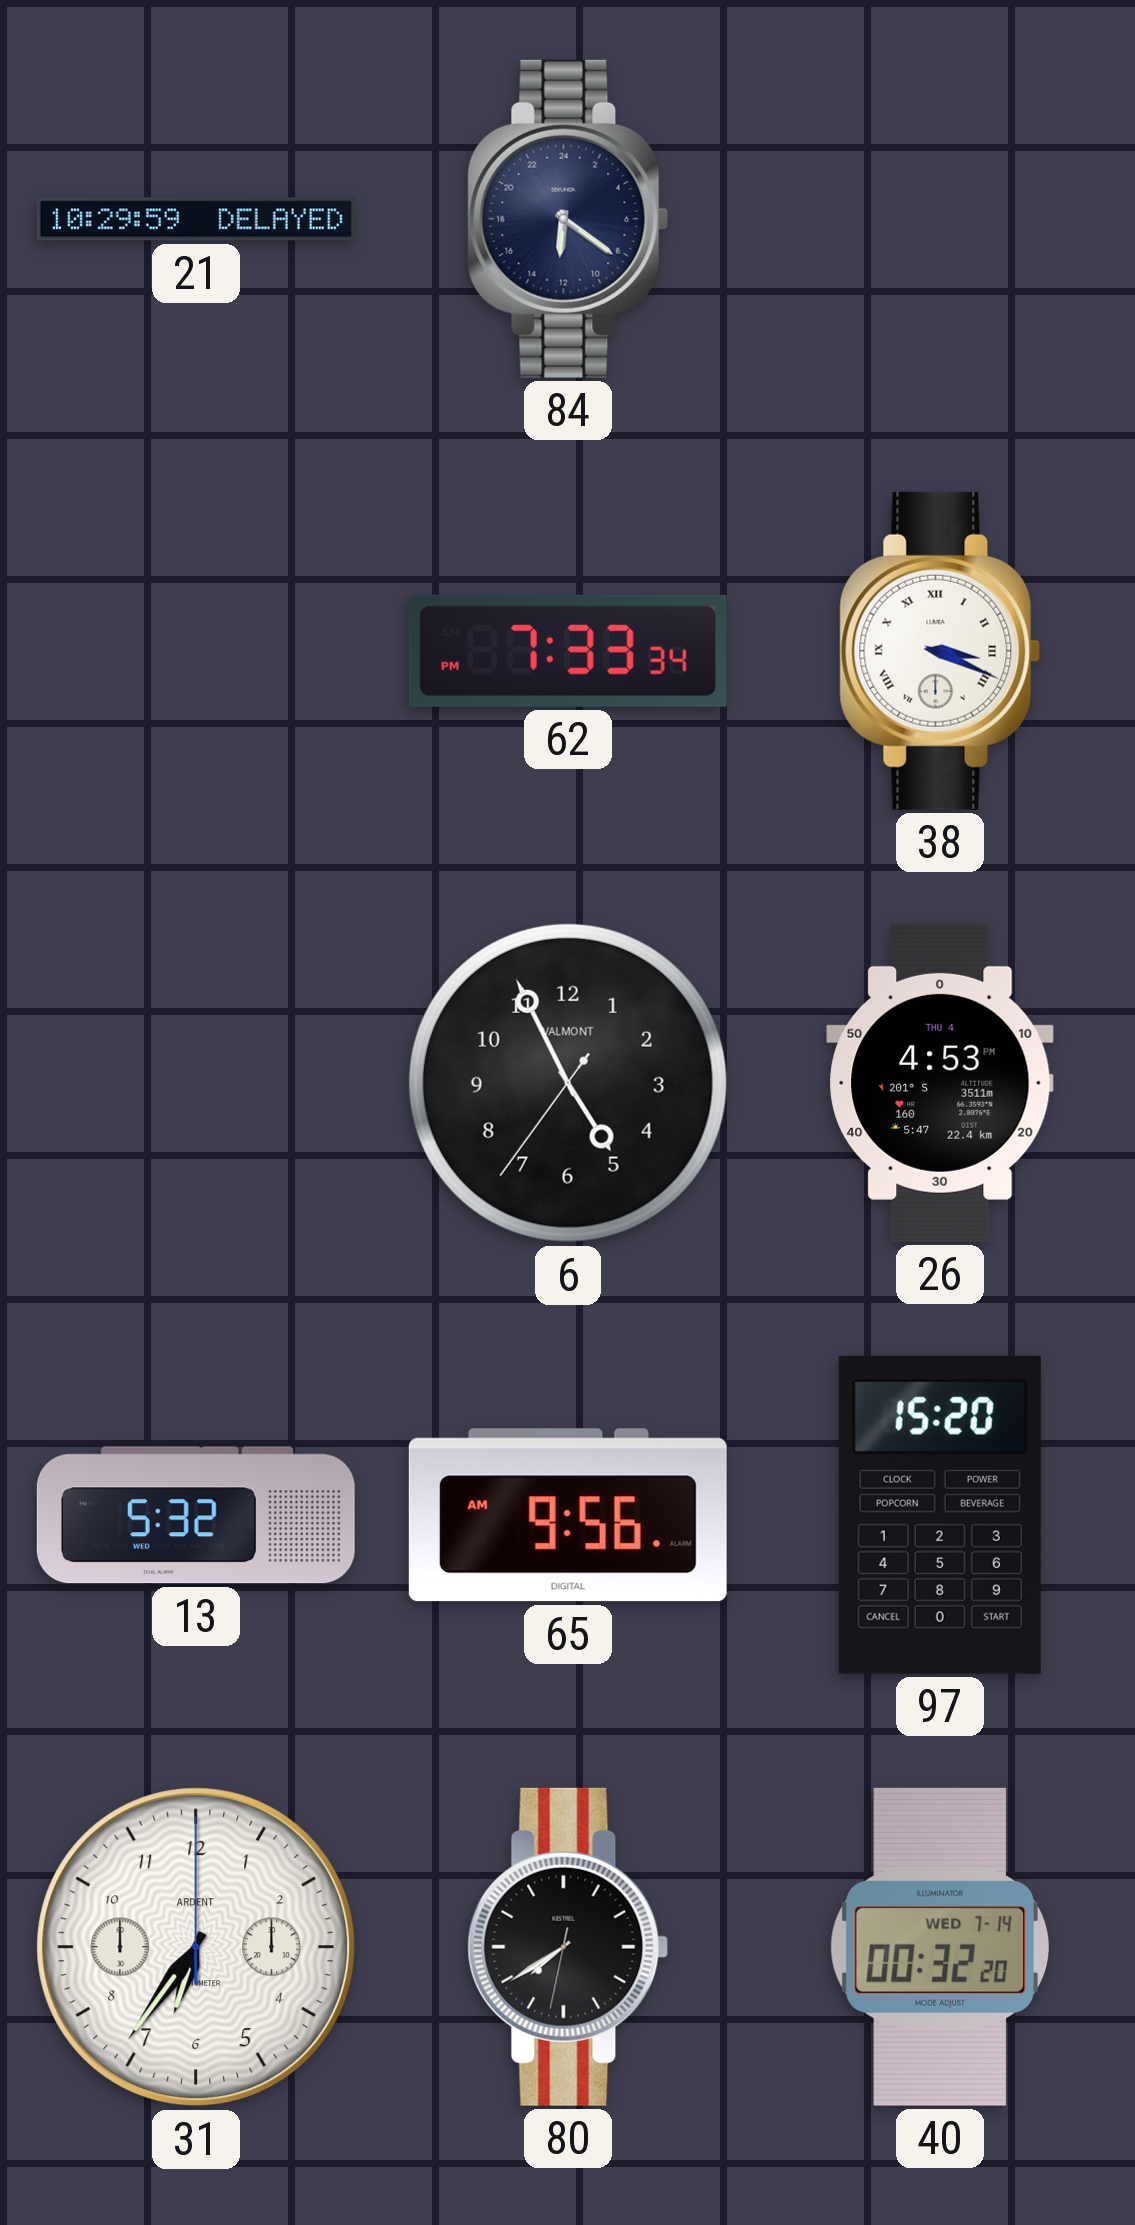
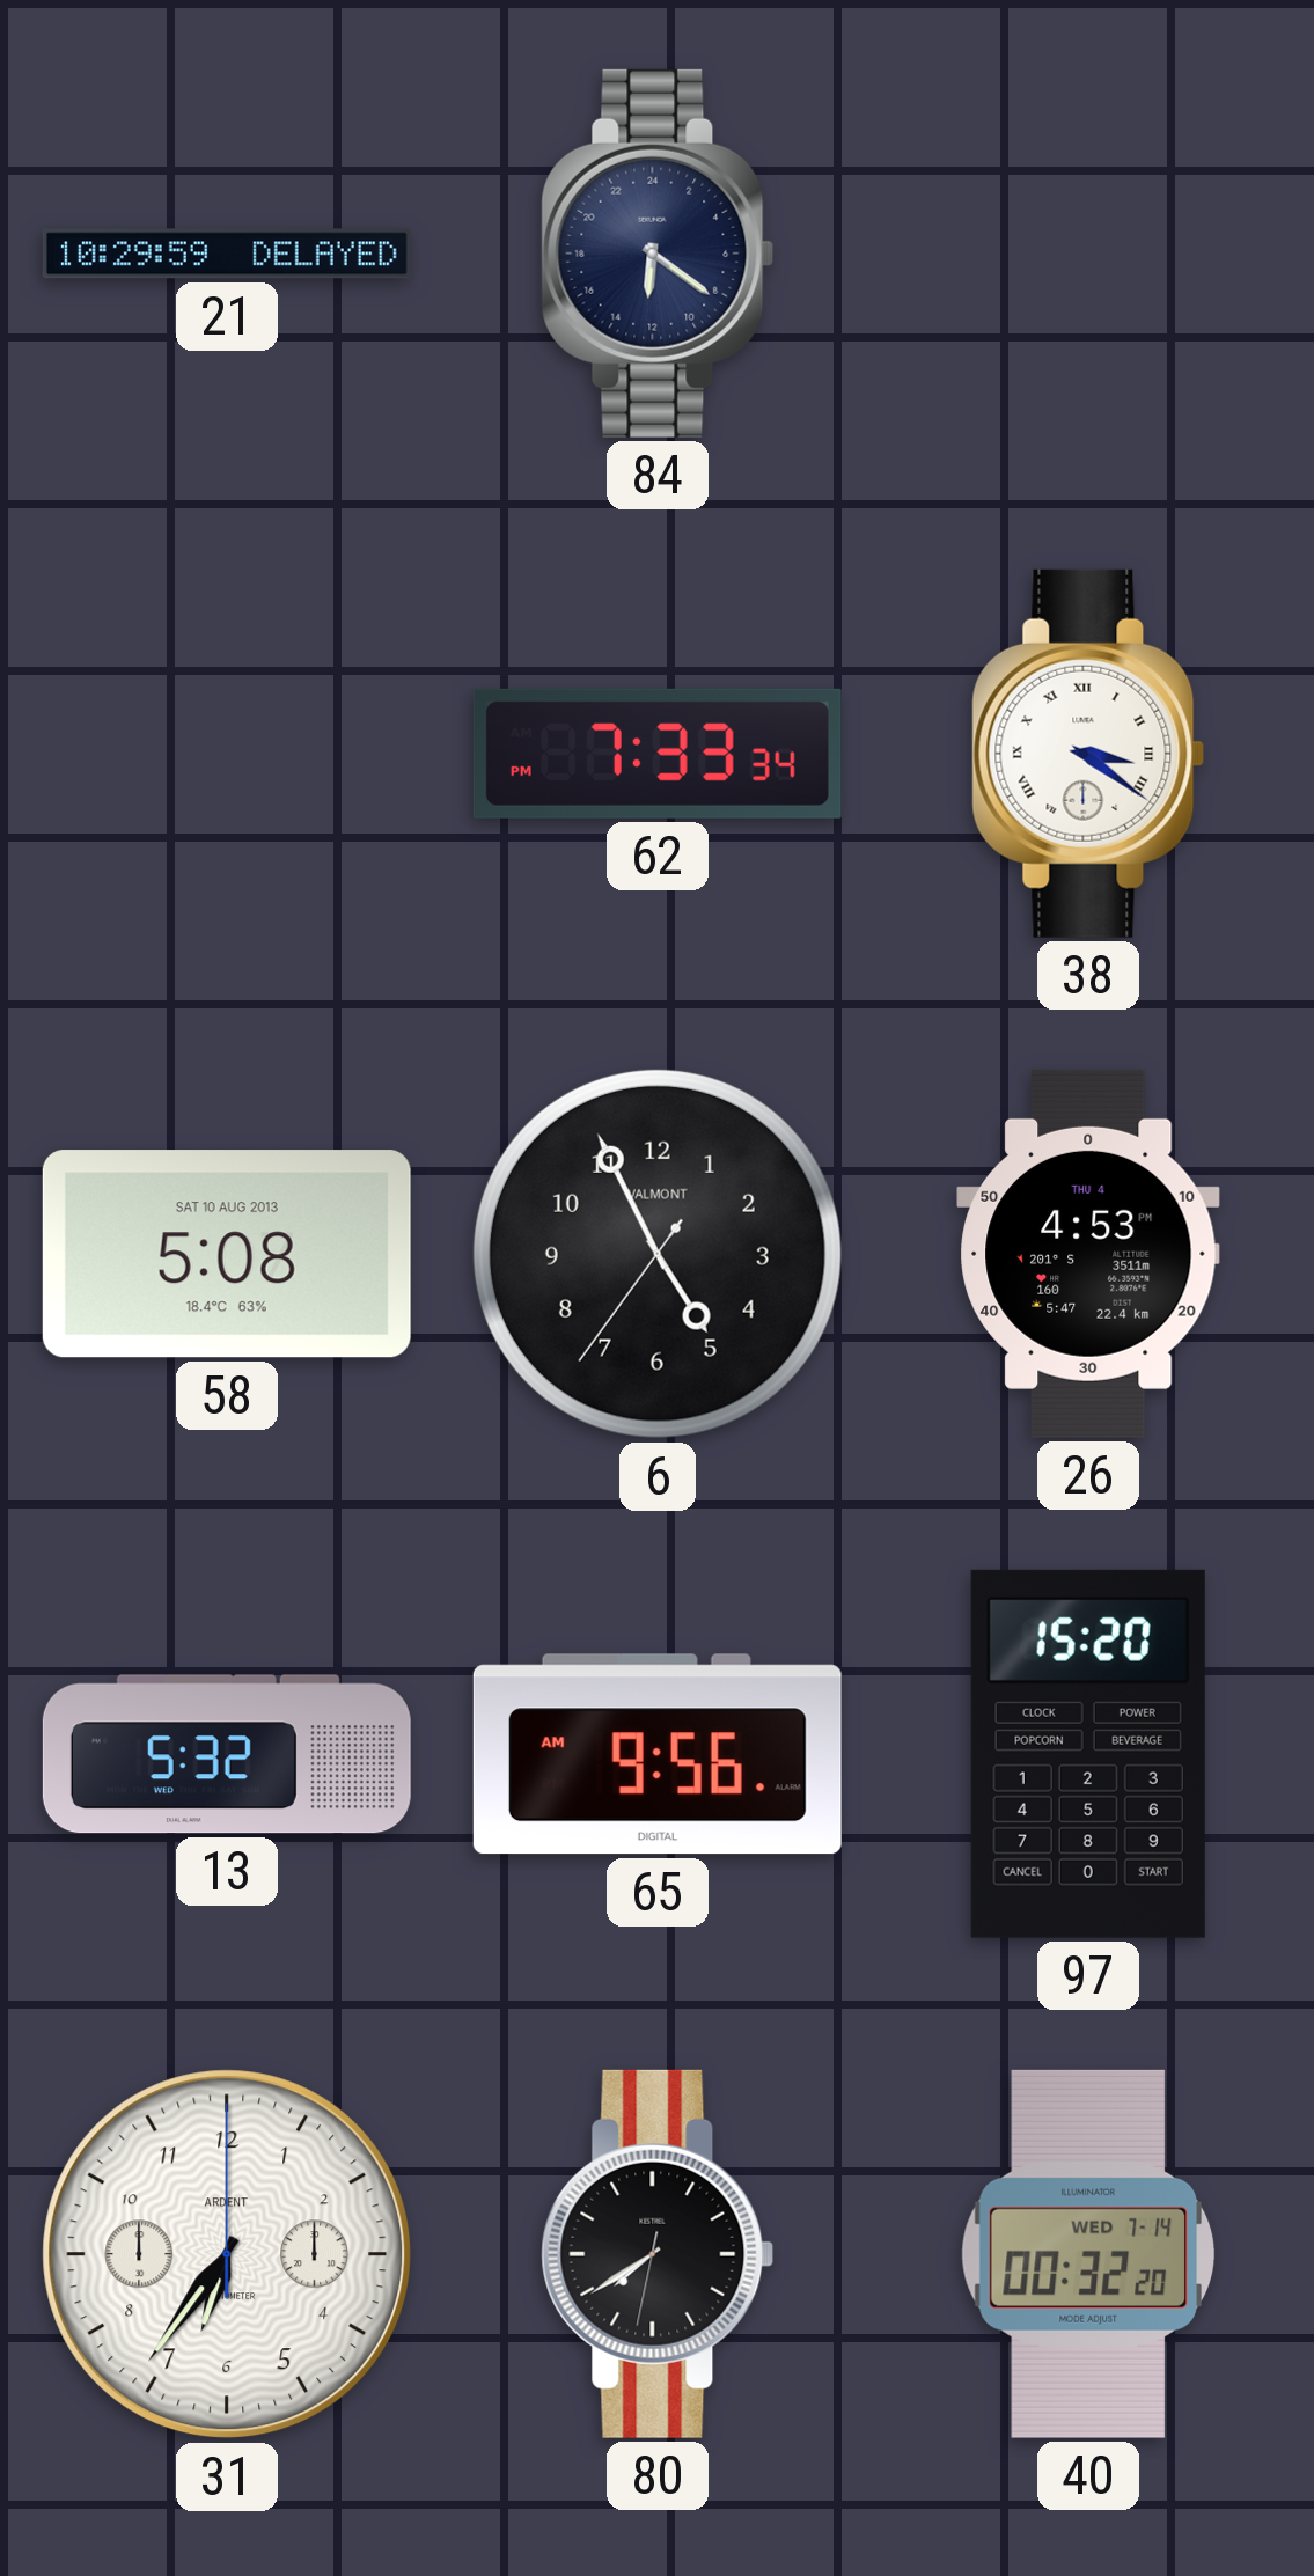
38: 3:19 -> 3:21
58: none -> 5:08
